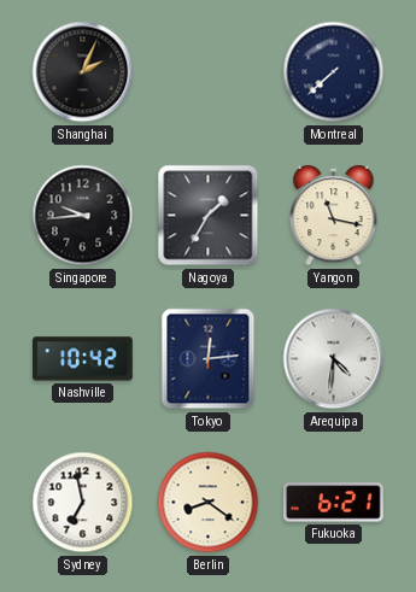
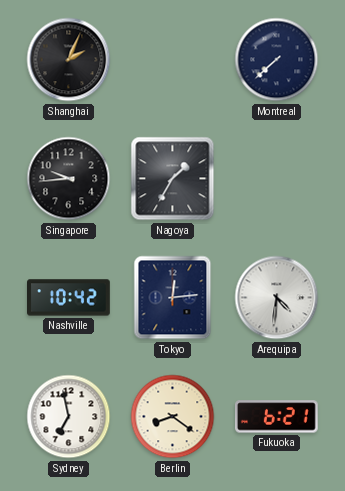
Yangon: 11:17 -> none
